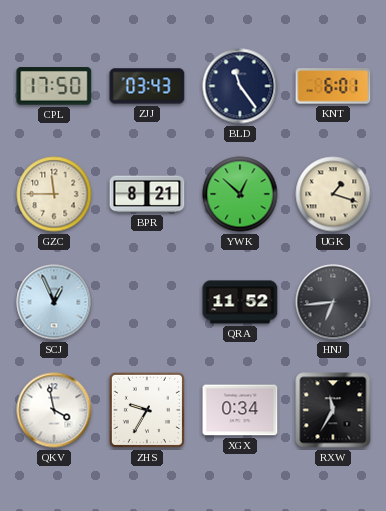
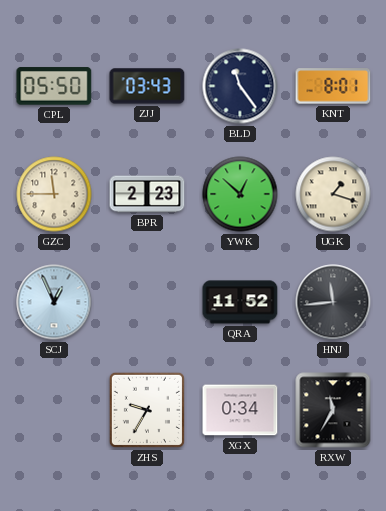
CPL: 17:50 -> 05:50
KNT: 6:01 -> 8:01
BPR: 8:21 -> 2:23
HNJ: 6:44 -> 11:44
QKV: 3:58 -> none
